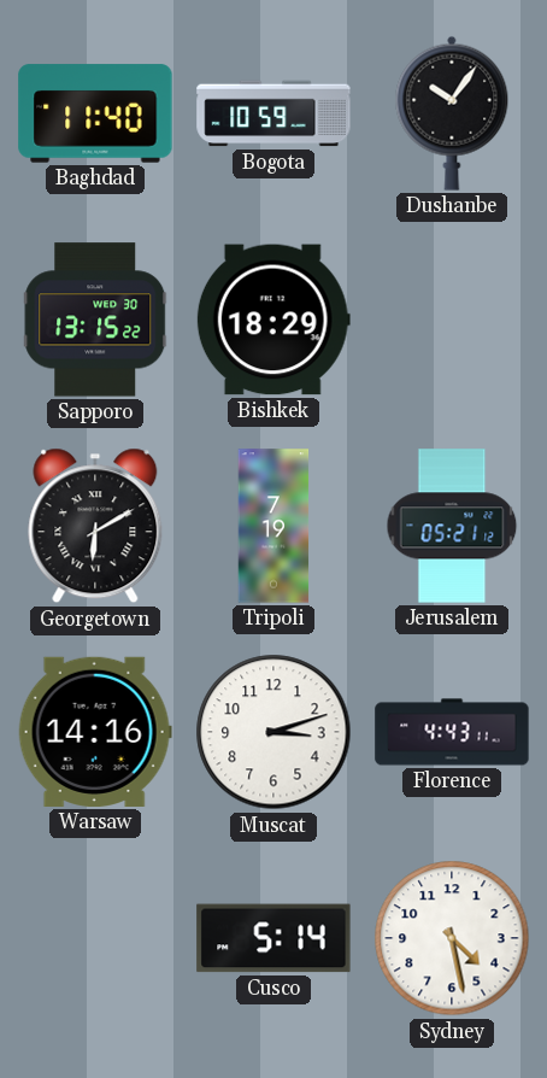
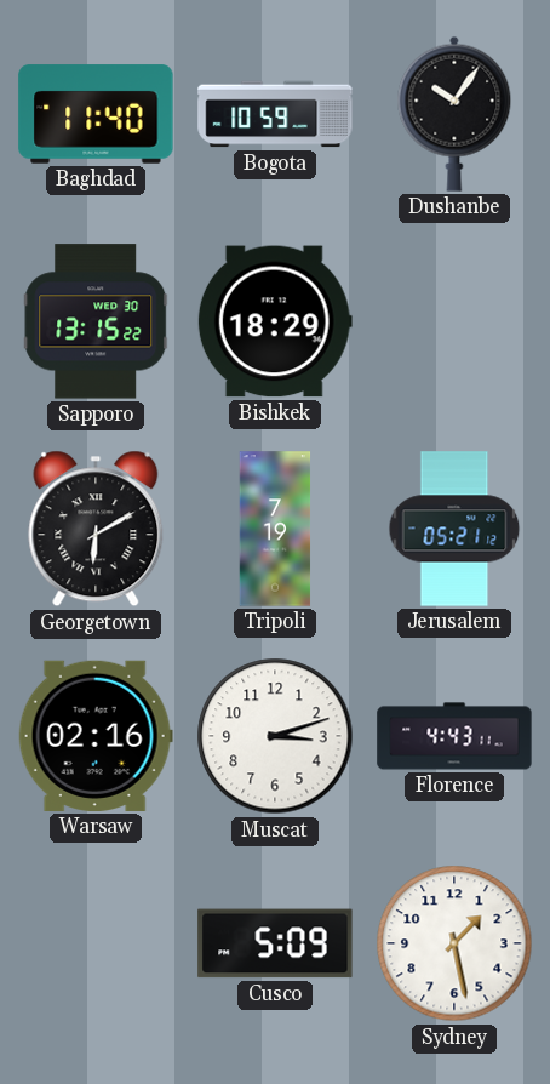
Warsaw: 14:16 -> 02:16
Cusco: 5:14 -> 5:09
Sydney: 4:28 -> 1:28
